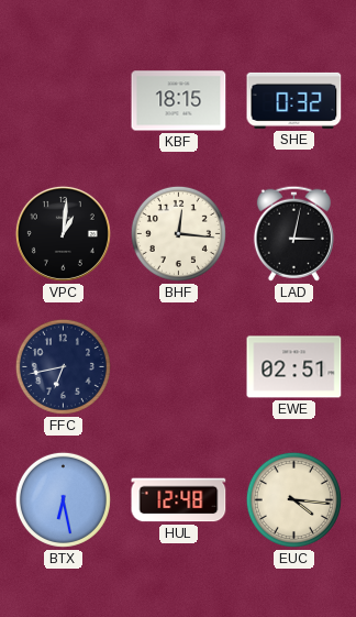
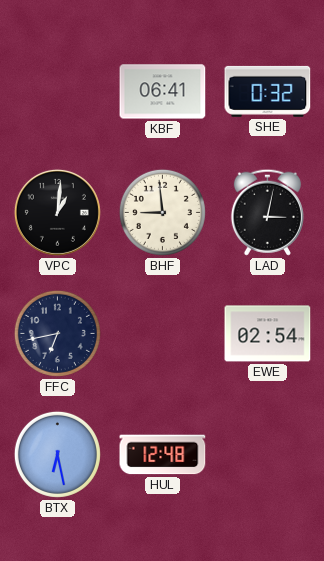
KBF: 18:15 -> 06:41
BHF: 12:16 -> 8:59
EWE: 02:51 -> 02:54
EUC: 4:16 -> none
